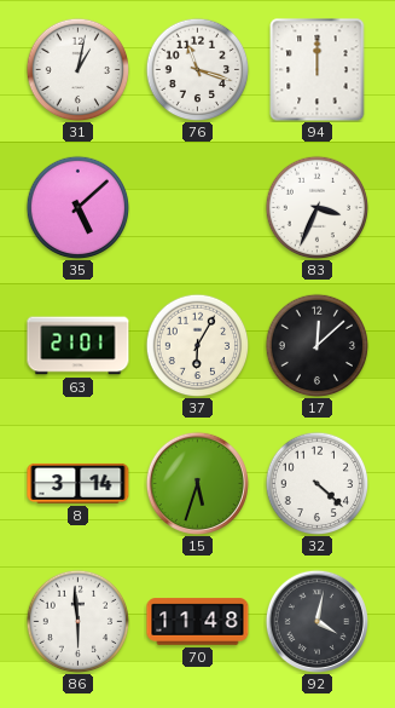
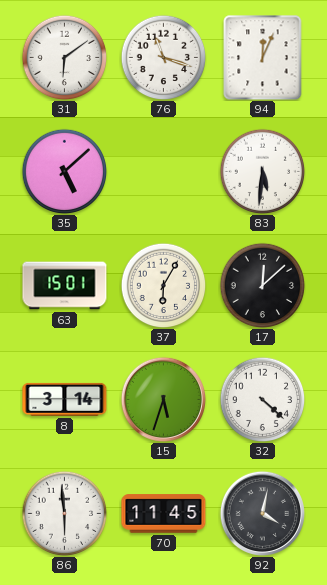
31: 1:02 -> 6:09
94: 12:00 -> 12:04
83: 3:34 -> 5:31
63: 21:01 -> 15:01
70: 11:48 -> 11:45
